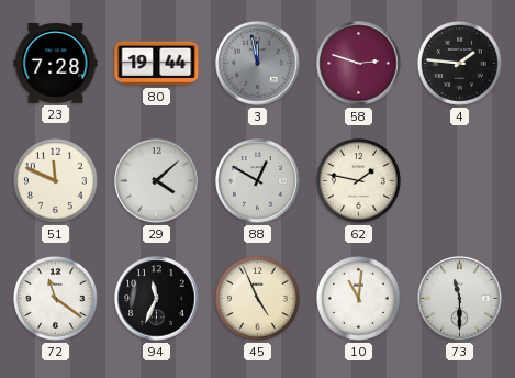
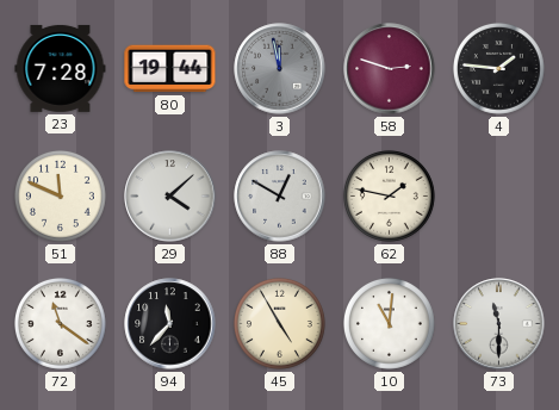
94: 11:34 -> 11:37
45: 4:56 -> 4:55
